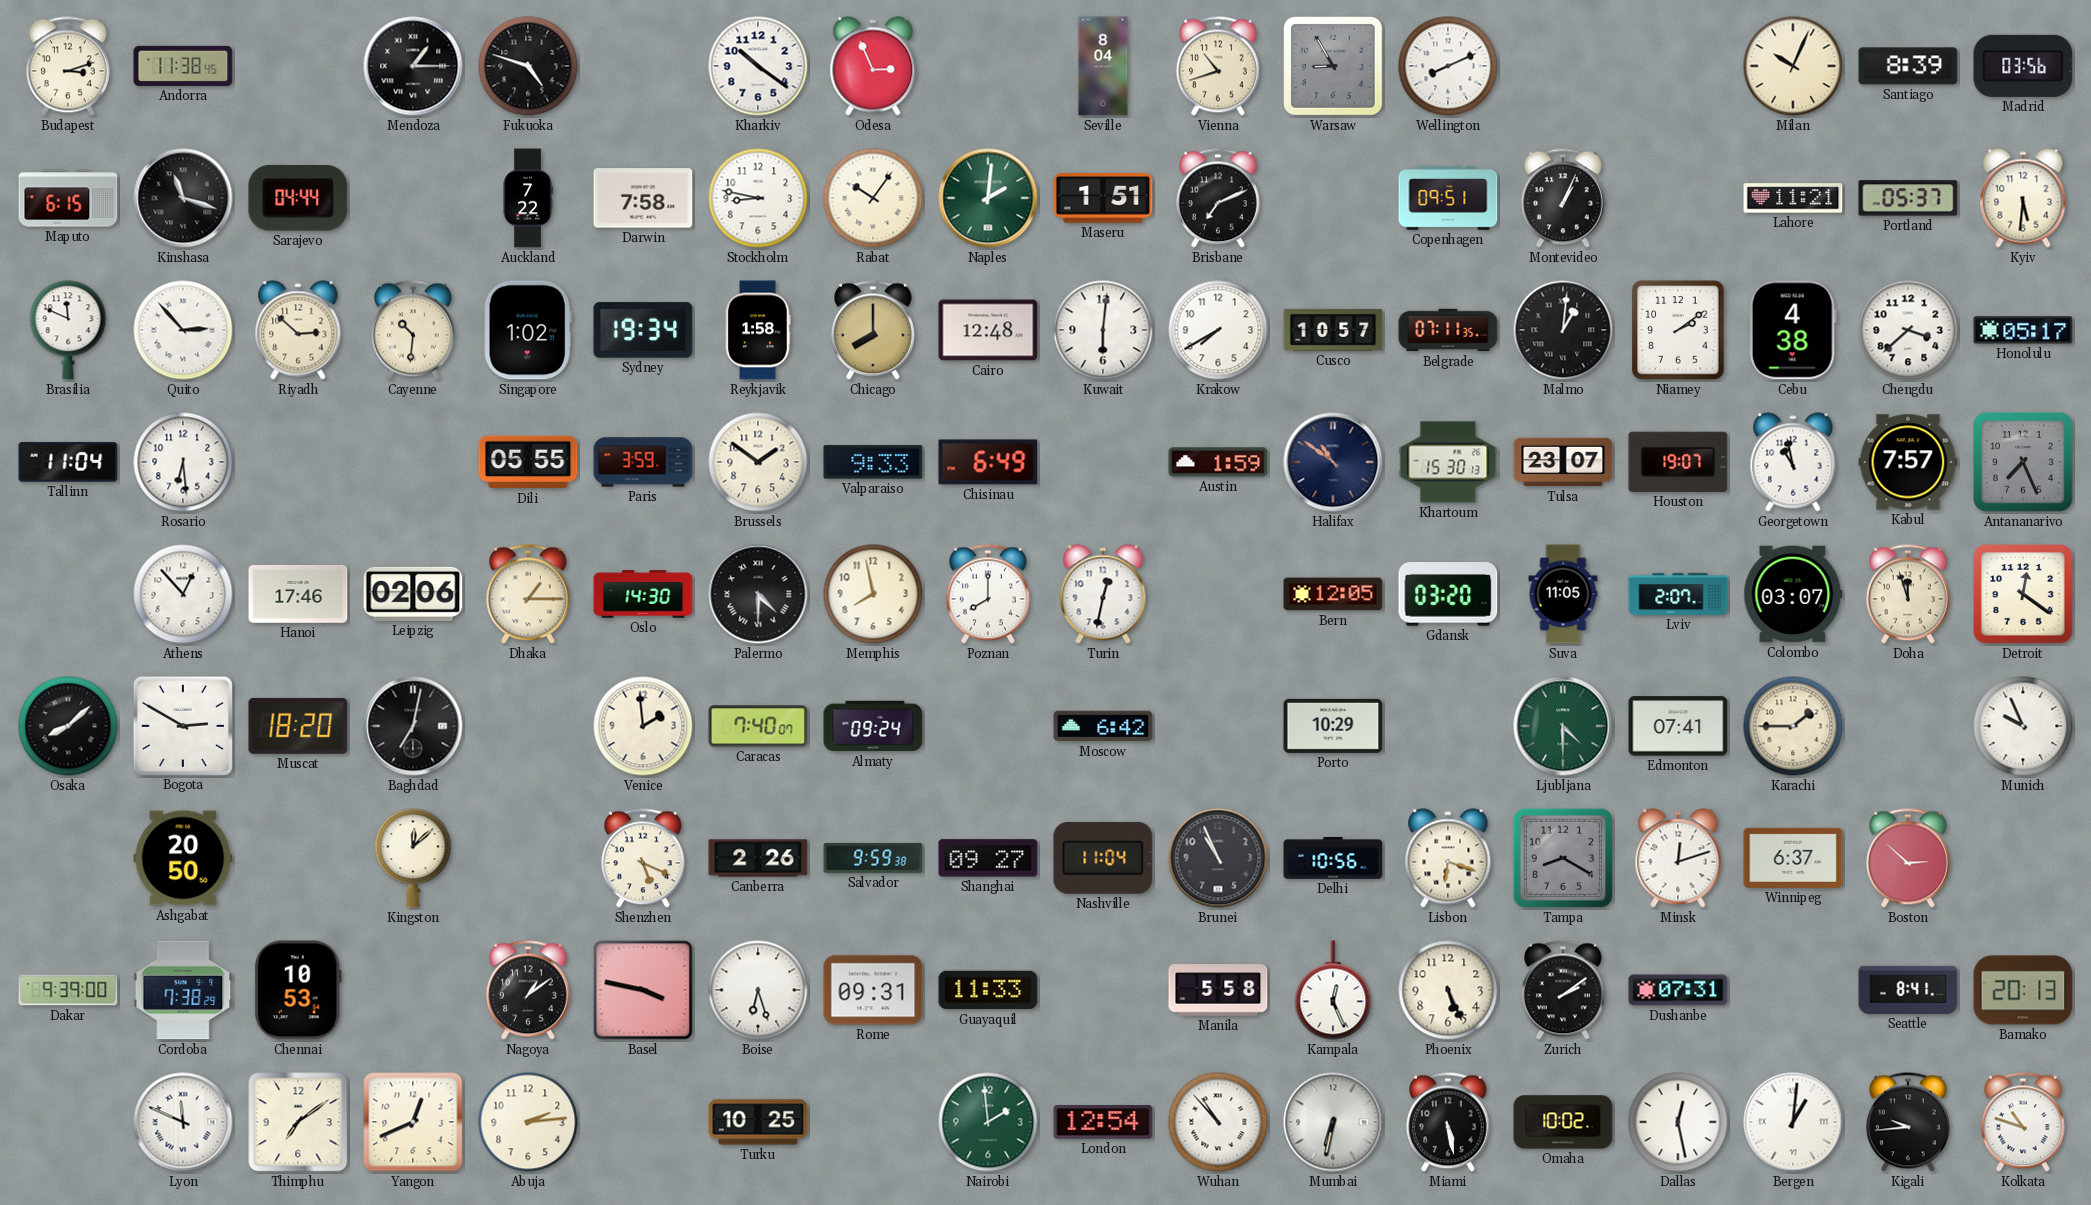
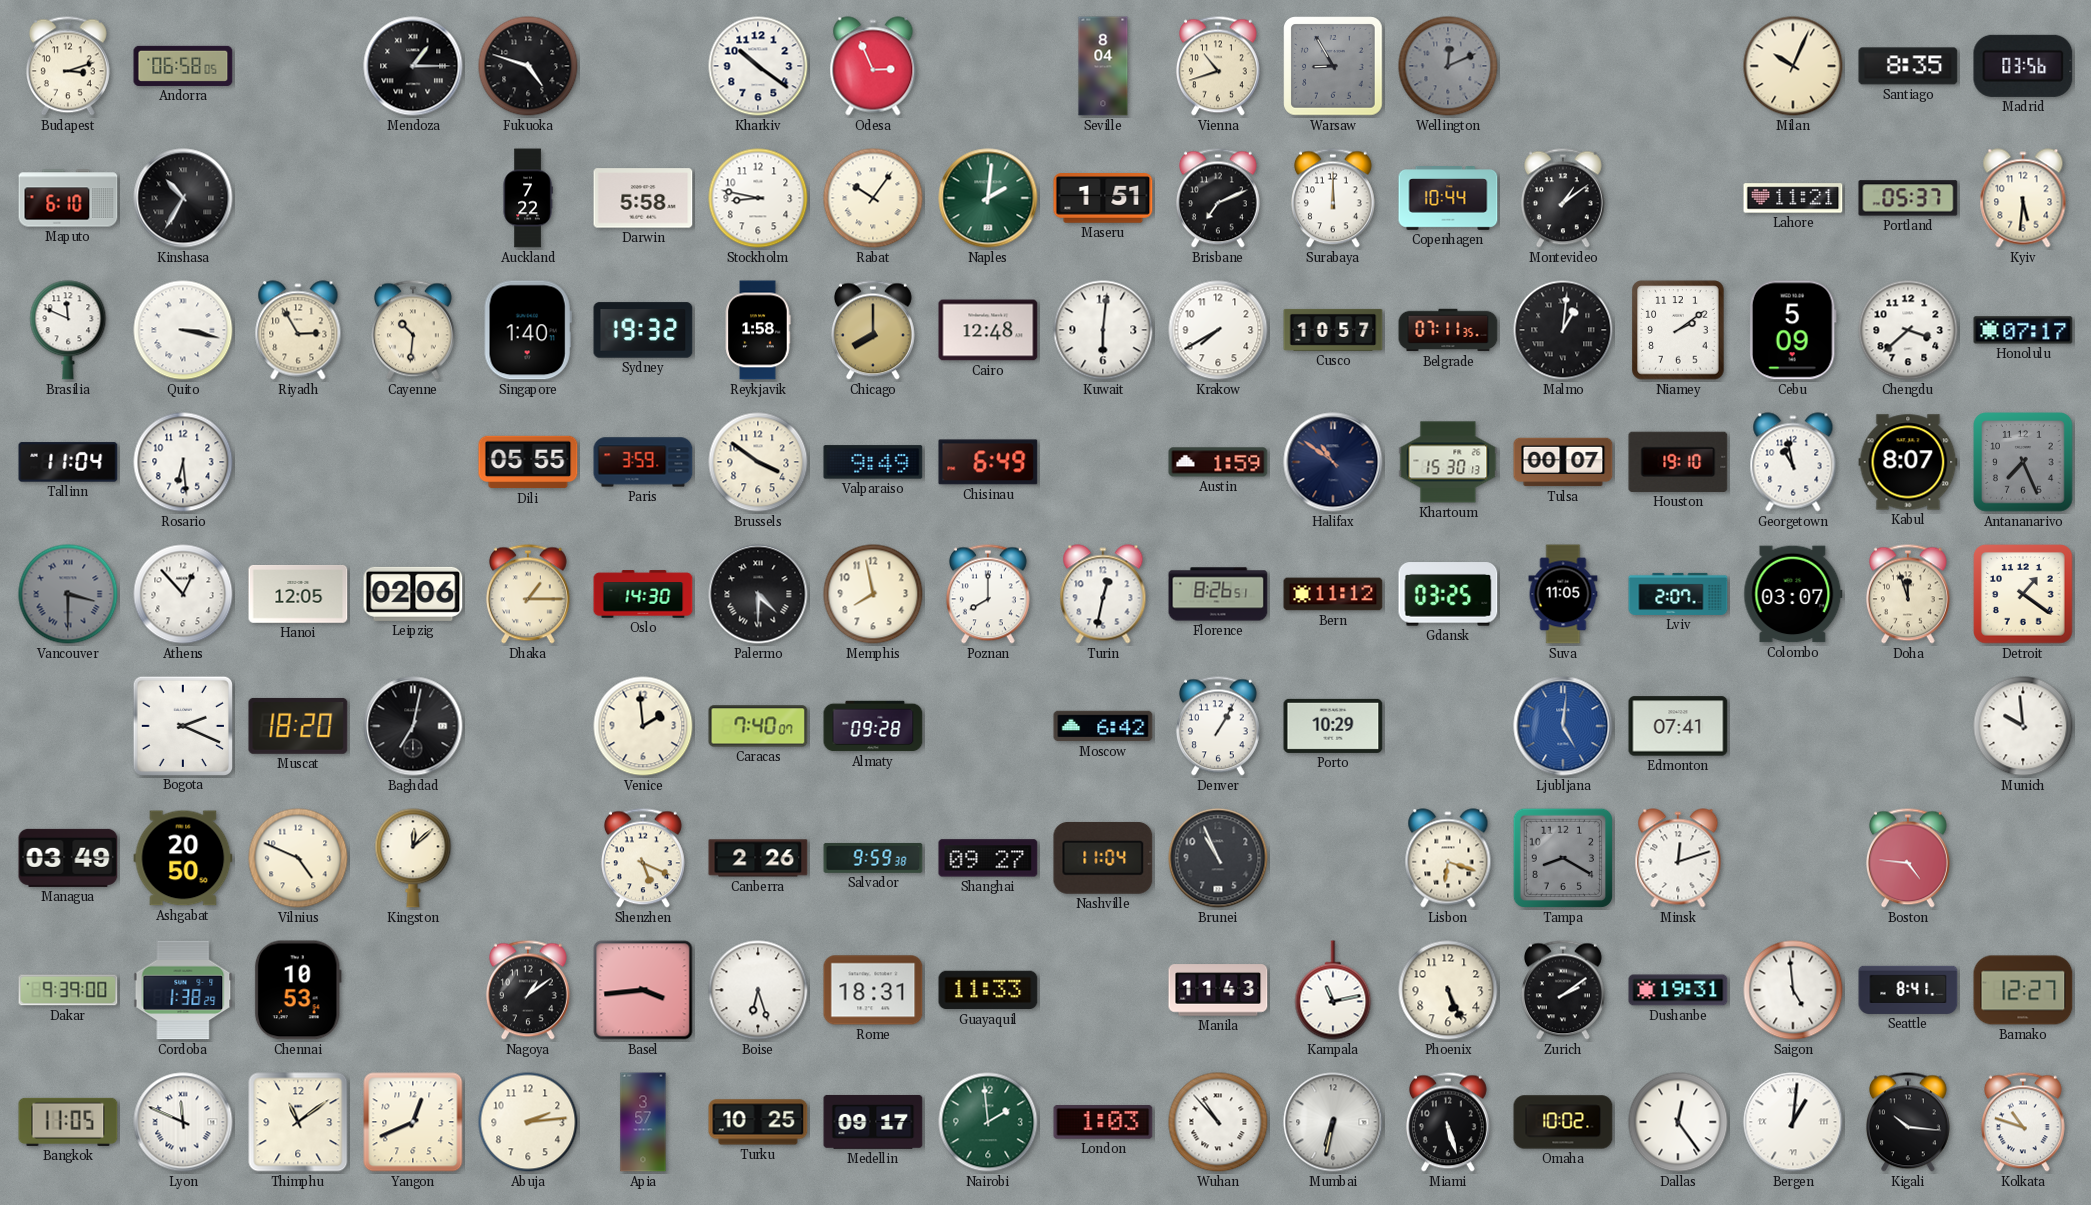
Andorra: 11:38 -> 06:58
Wellington: 8:11 -> 12:11
Wellington dial: white -> grey
Santiago: 8:39 -> 8:35
Maputo: 6:15 -> 6:10
Kinshasa: 11:18 -> 10:35
Sarajevo: 04:44 -> none
Darwin: 7:58 -> 5:58
Surabaya: none -> 12:00
Copenhagen: 09:51 -> 10:44
Montevideo: 1:04 -> 1:09
Quito: 2:53 -> 3:17
Riyadh: 2:52 -> 2:55
Singapore: 1:02 -> 1:40
Sydney: 19:34 -> 19:32
Cebu: 4:38 -> 5:09
Honolulu: 05:17 -> 07:17
Brussels: 1:51 -> 3:51
Valparaiso: 9:33 -> 9:49
Tulsa: 23:07 -> 00:07
Houston: 19:07 -> 19:10
Kabul: 7:57 -> 8:07
Vancouver: none -> 3:30
Hanoi: 17:46 -> 12:05
Florence: none -> 8:26
Bern: 12:05 -> 11:12
Gdansk: 03:20 -> 03:25
Detroit: 12:21 -> 1:21
Osaka: 8:08 -> none
Bogota: 2:50 -> 2:19
Almaty: 09:24 -> 09:28
Denver: none -> 1:05
Ljubljana: 4:30 -> 5:01
Ljubljana dial: green -> blue
Karachi: 1:45 -> none
Munich: 9:56 -> 9:59
Managua: none -> 03:49
Vilnius: none -> 4:49
Delhi: 10:56 -> none
Winnipeg: 6:37 -> none
Boston: 2:52 -> 4:46
Cordoba: 7:38 -> 1:38
Basel: 3:47 -> 3:44
Rome: 09:31 -> 18:31
Manila: 5:58 -> 11:43
Kampala: 12:26 -> 11:13
Dushanbe: 07:31 -> 19:31
Saigon: none -> 4:59
Bamako: 20:13 -> 12:27
Bangkok: none -> 11:05
Thimphu: 7:09 -> 11:09
Apia: none -> 3:57
Medellin: none -> 09:17
London: 12:54 -> 1:03
Miami: 5:28 -> 5:27
Dallas: 12:28 -> 12:24
Kigali: 9:44 -> 10:16
